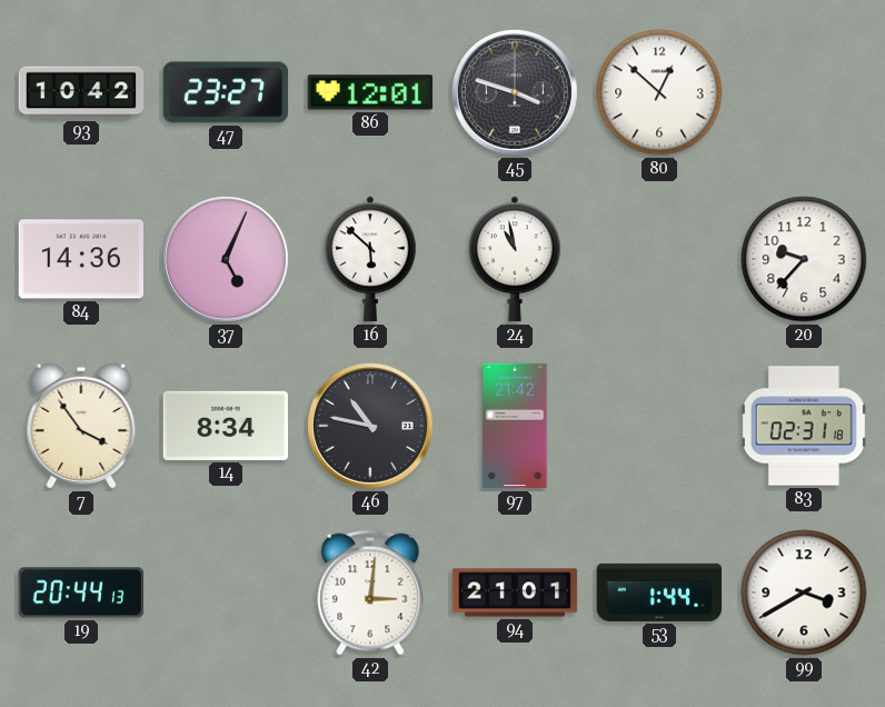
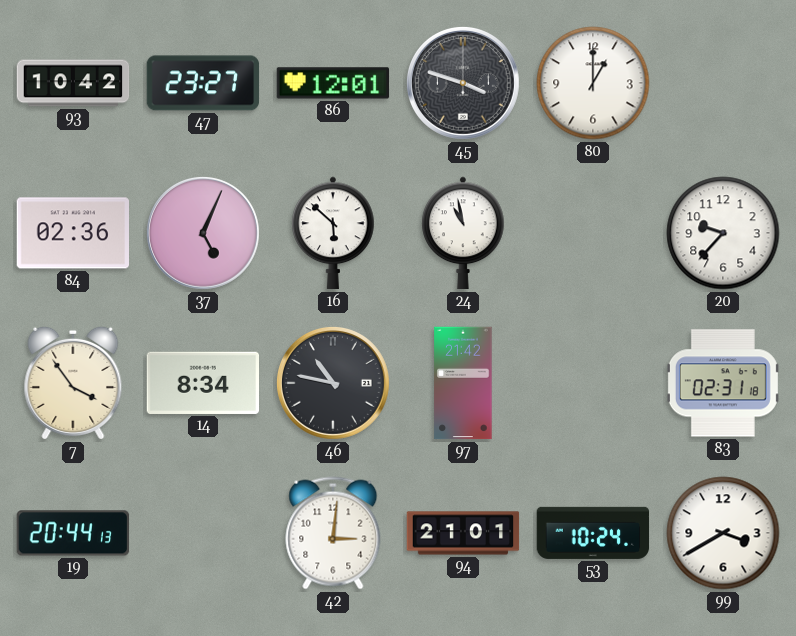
80: 12:52 -> 1:00
84: 14:36 -> 02:36
53: 1:44 -> 10:24
